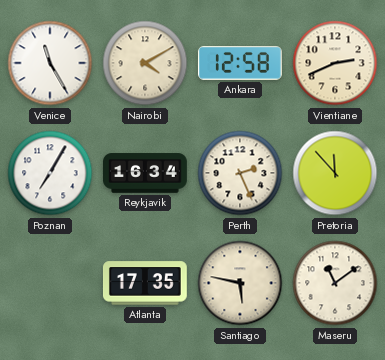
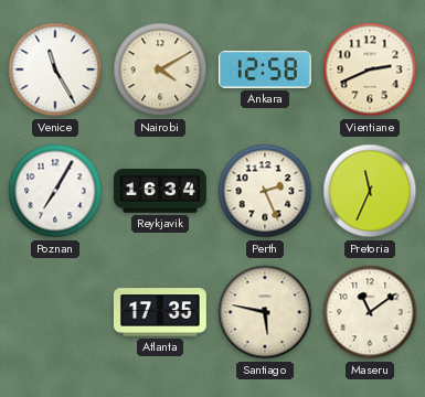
Pretoria: 11:53 -> 11:34
